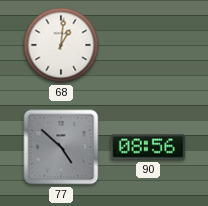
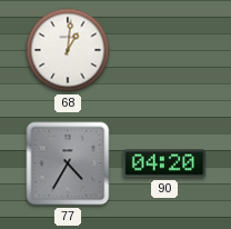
77: 4:52 -> 4:35
90: 08:56 -> 04:20
